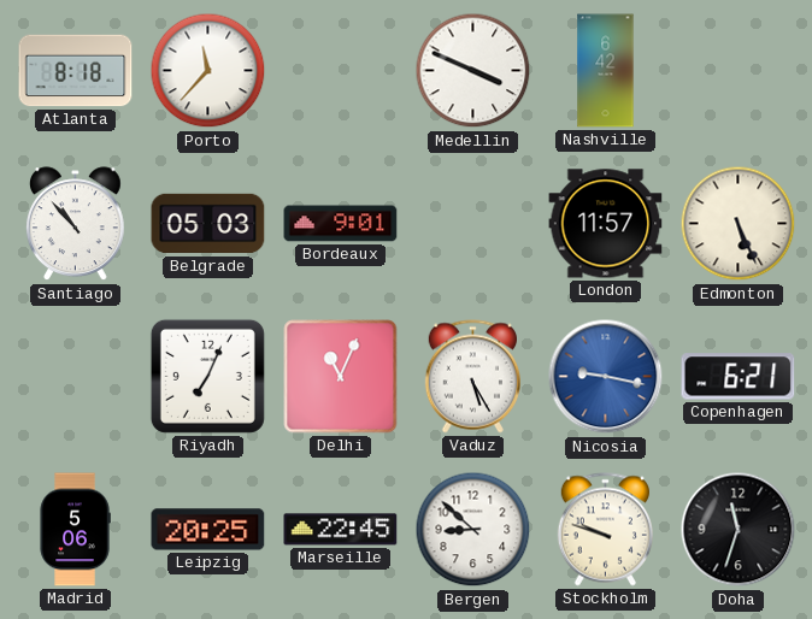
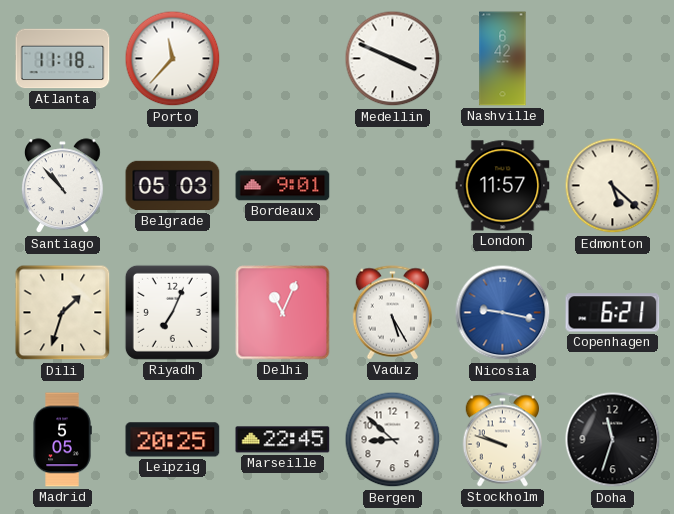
Atlanta: 8:18 -> 11:18
Edmonton: 5:26 -> 5:22
Dili: none -> 1:33
Madrid: 5:06 -> 5:05
